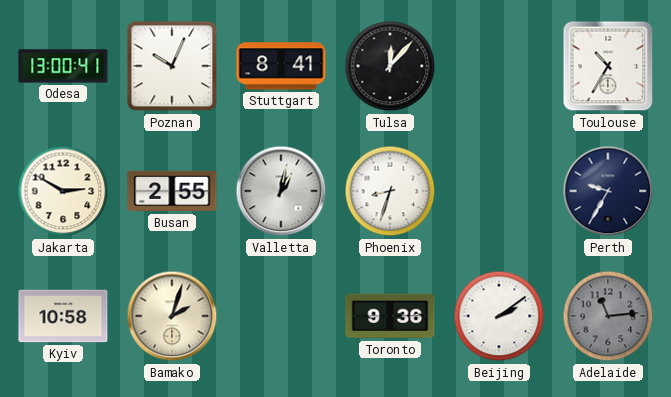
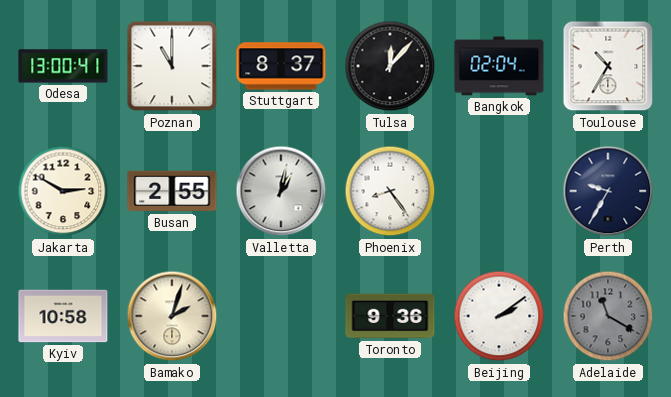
Poznan: 10:04 -> 11:00
Stuttgart: 8:41 -> 8:37
Bangkok: none -> 02:04
Phoenix: 8:33 -> 8:24
Adelaide: 11:14 -> 11:20
